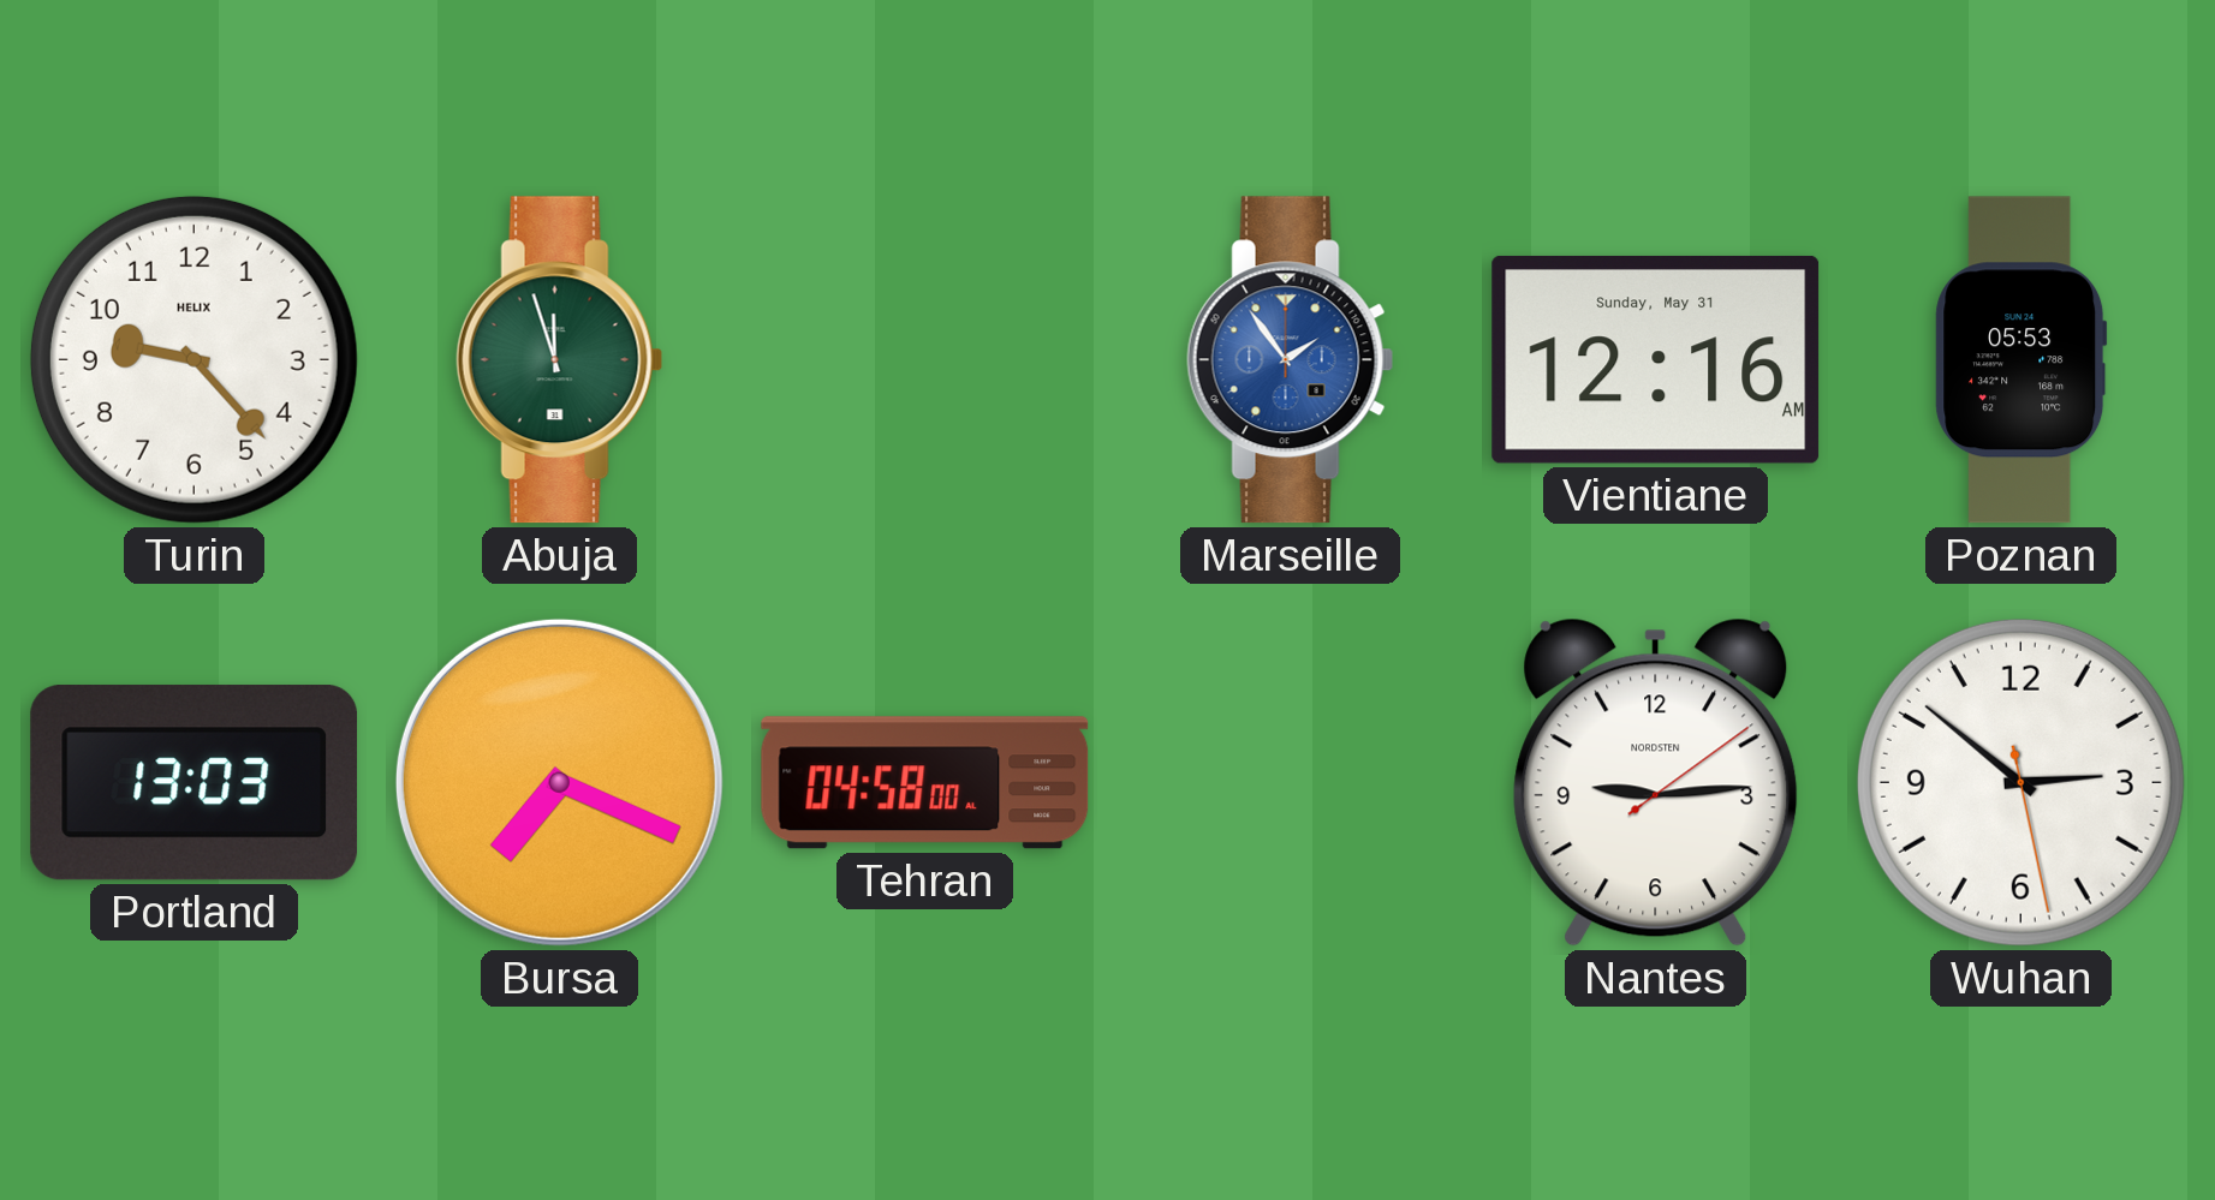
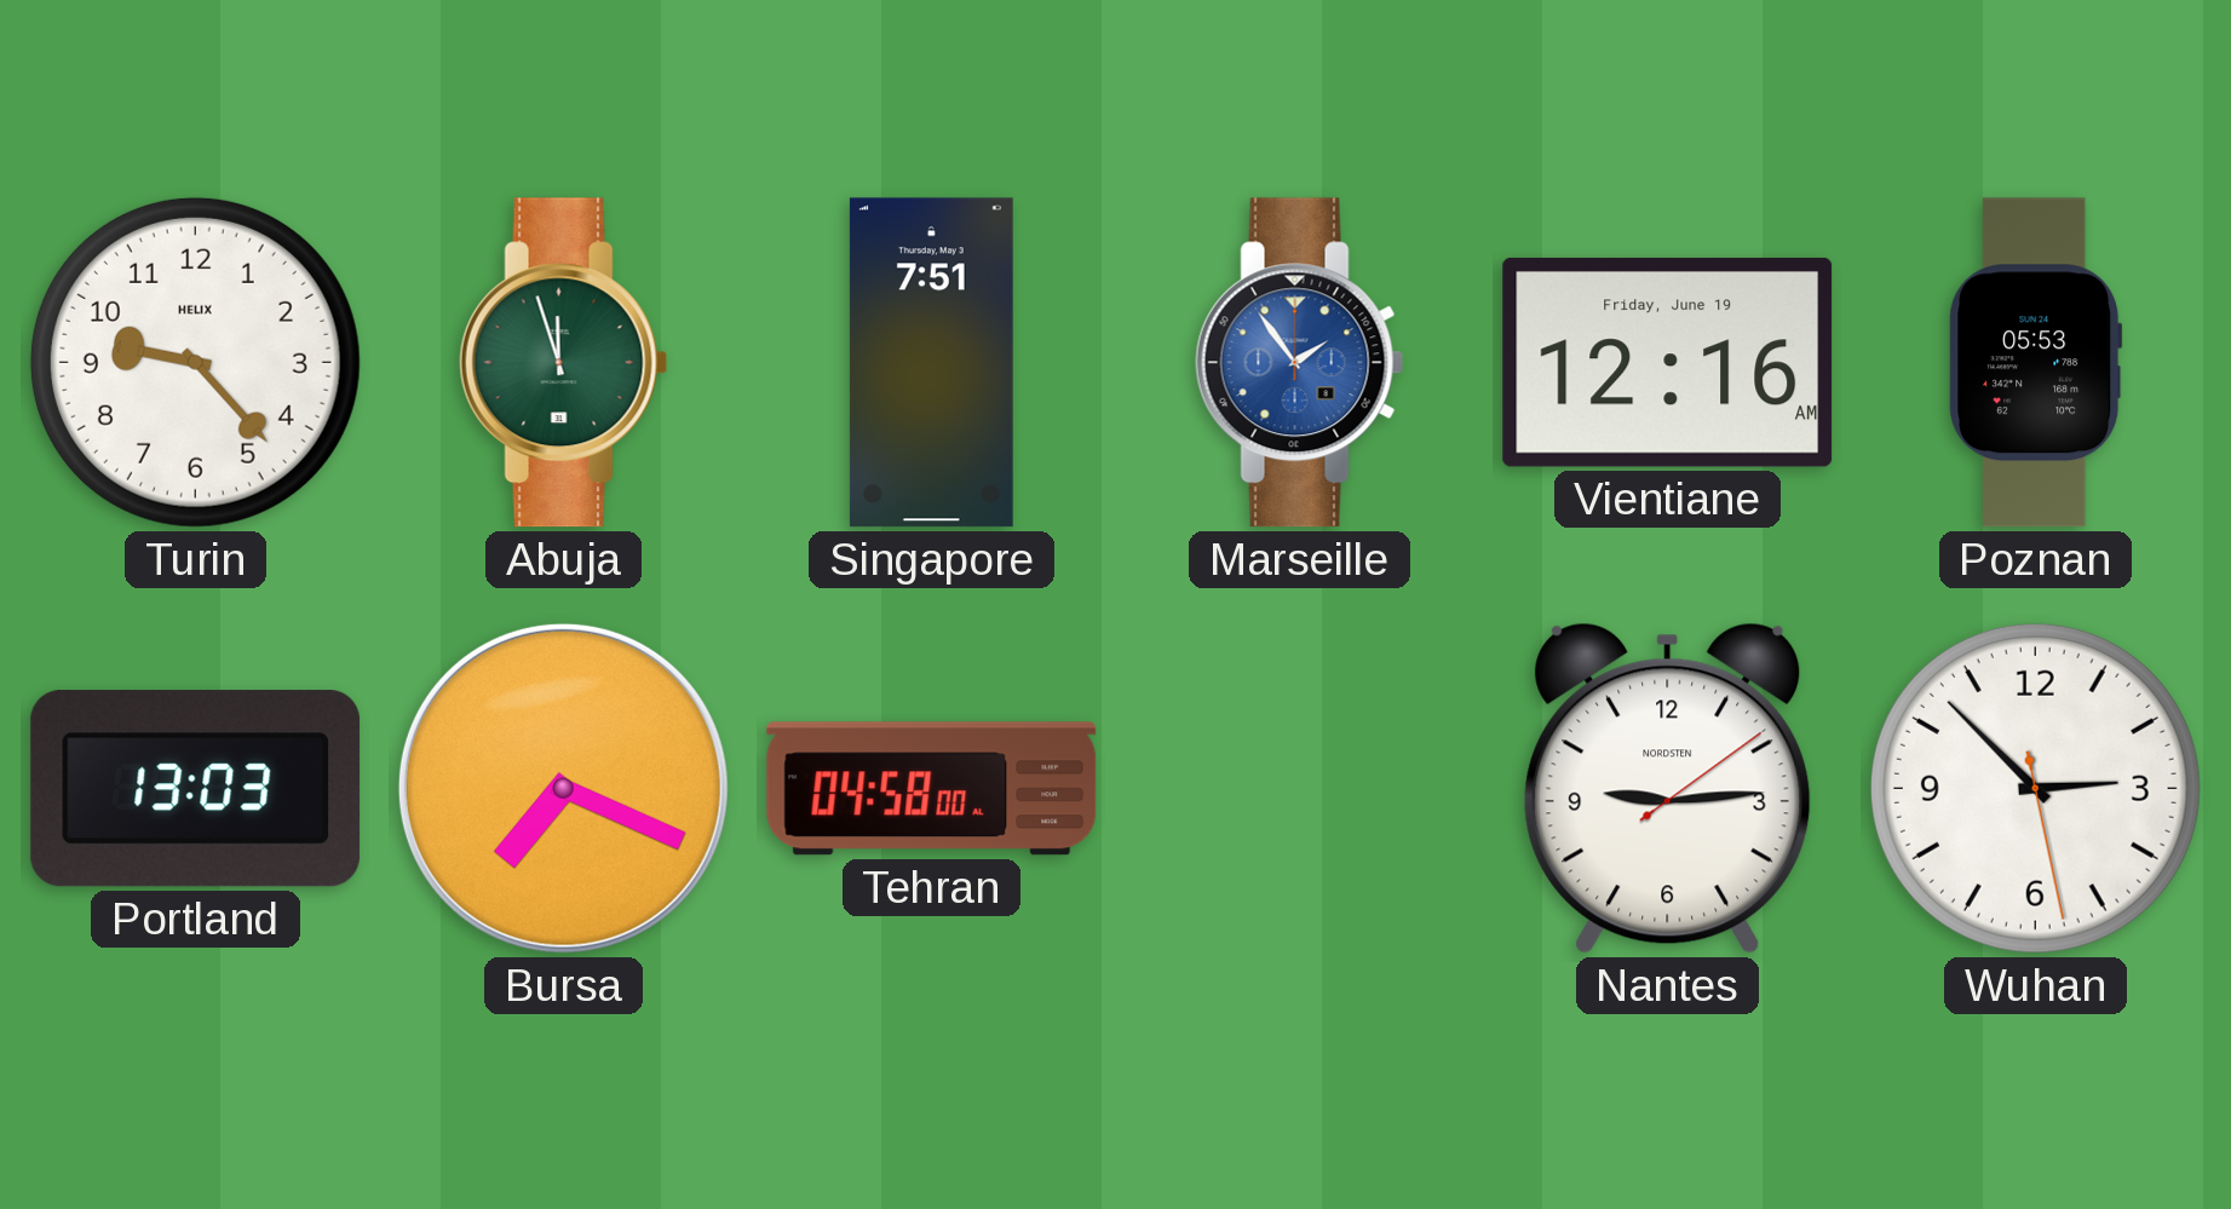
Singapore: none -> 7:51
Vientiane date: Sunday, May 31 -> Friday, June 19
Wuhan: 2:51 -> 2:52
